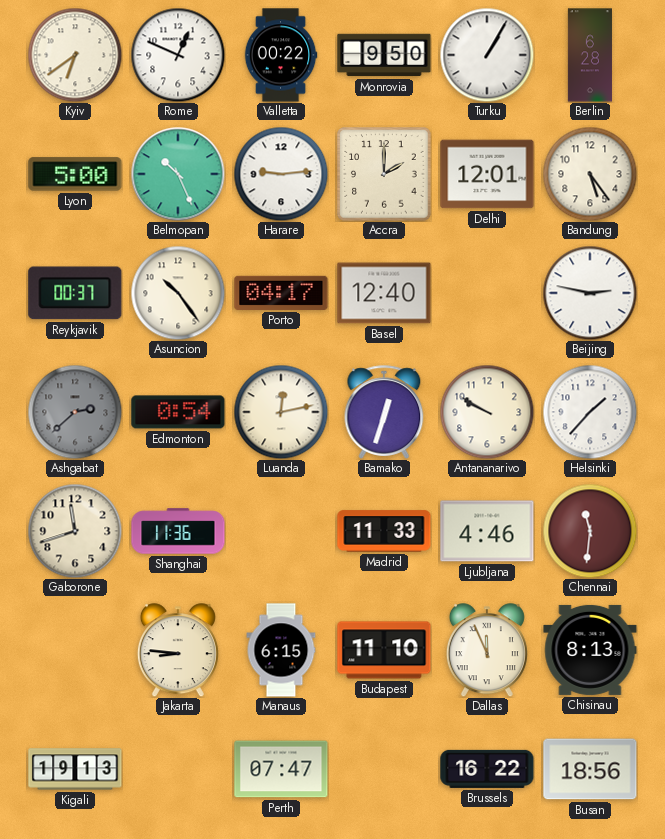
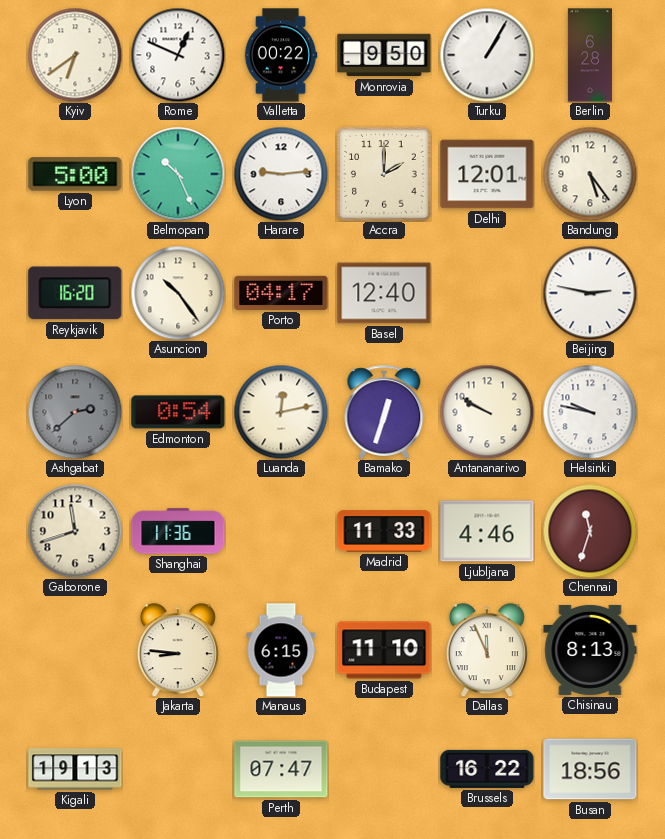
Reykjavik: 00:37 -> 16:20
Helsinki: 1:37 -> 9:47
Chennai: 11:31 -> 11:33
